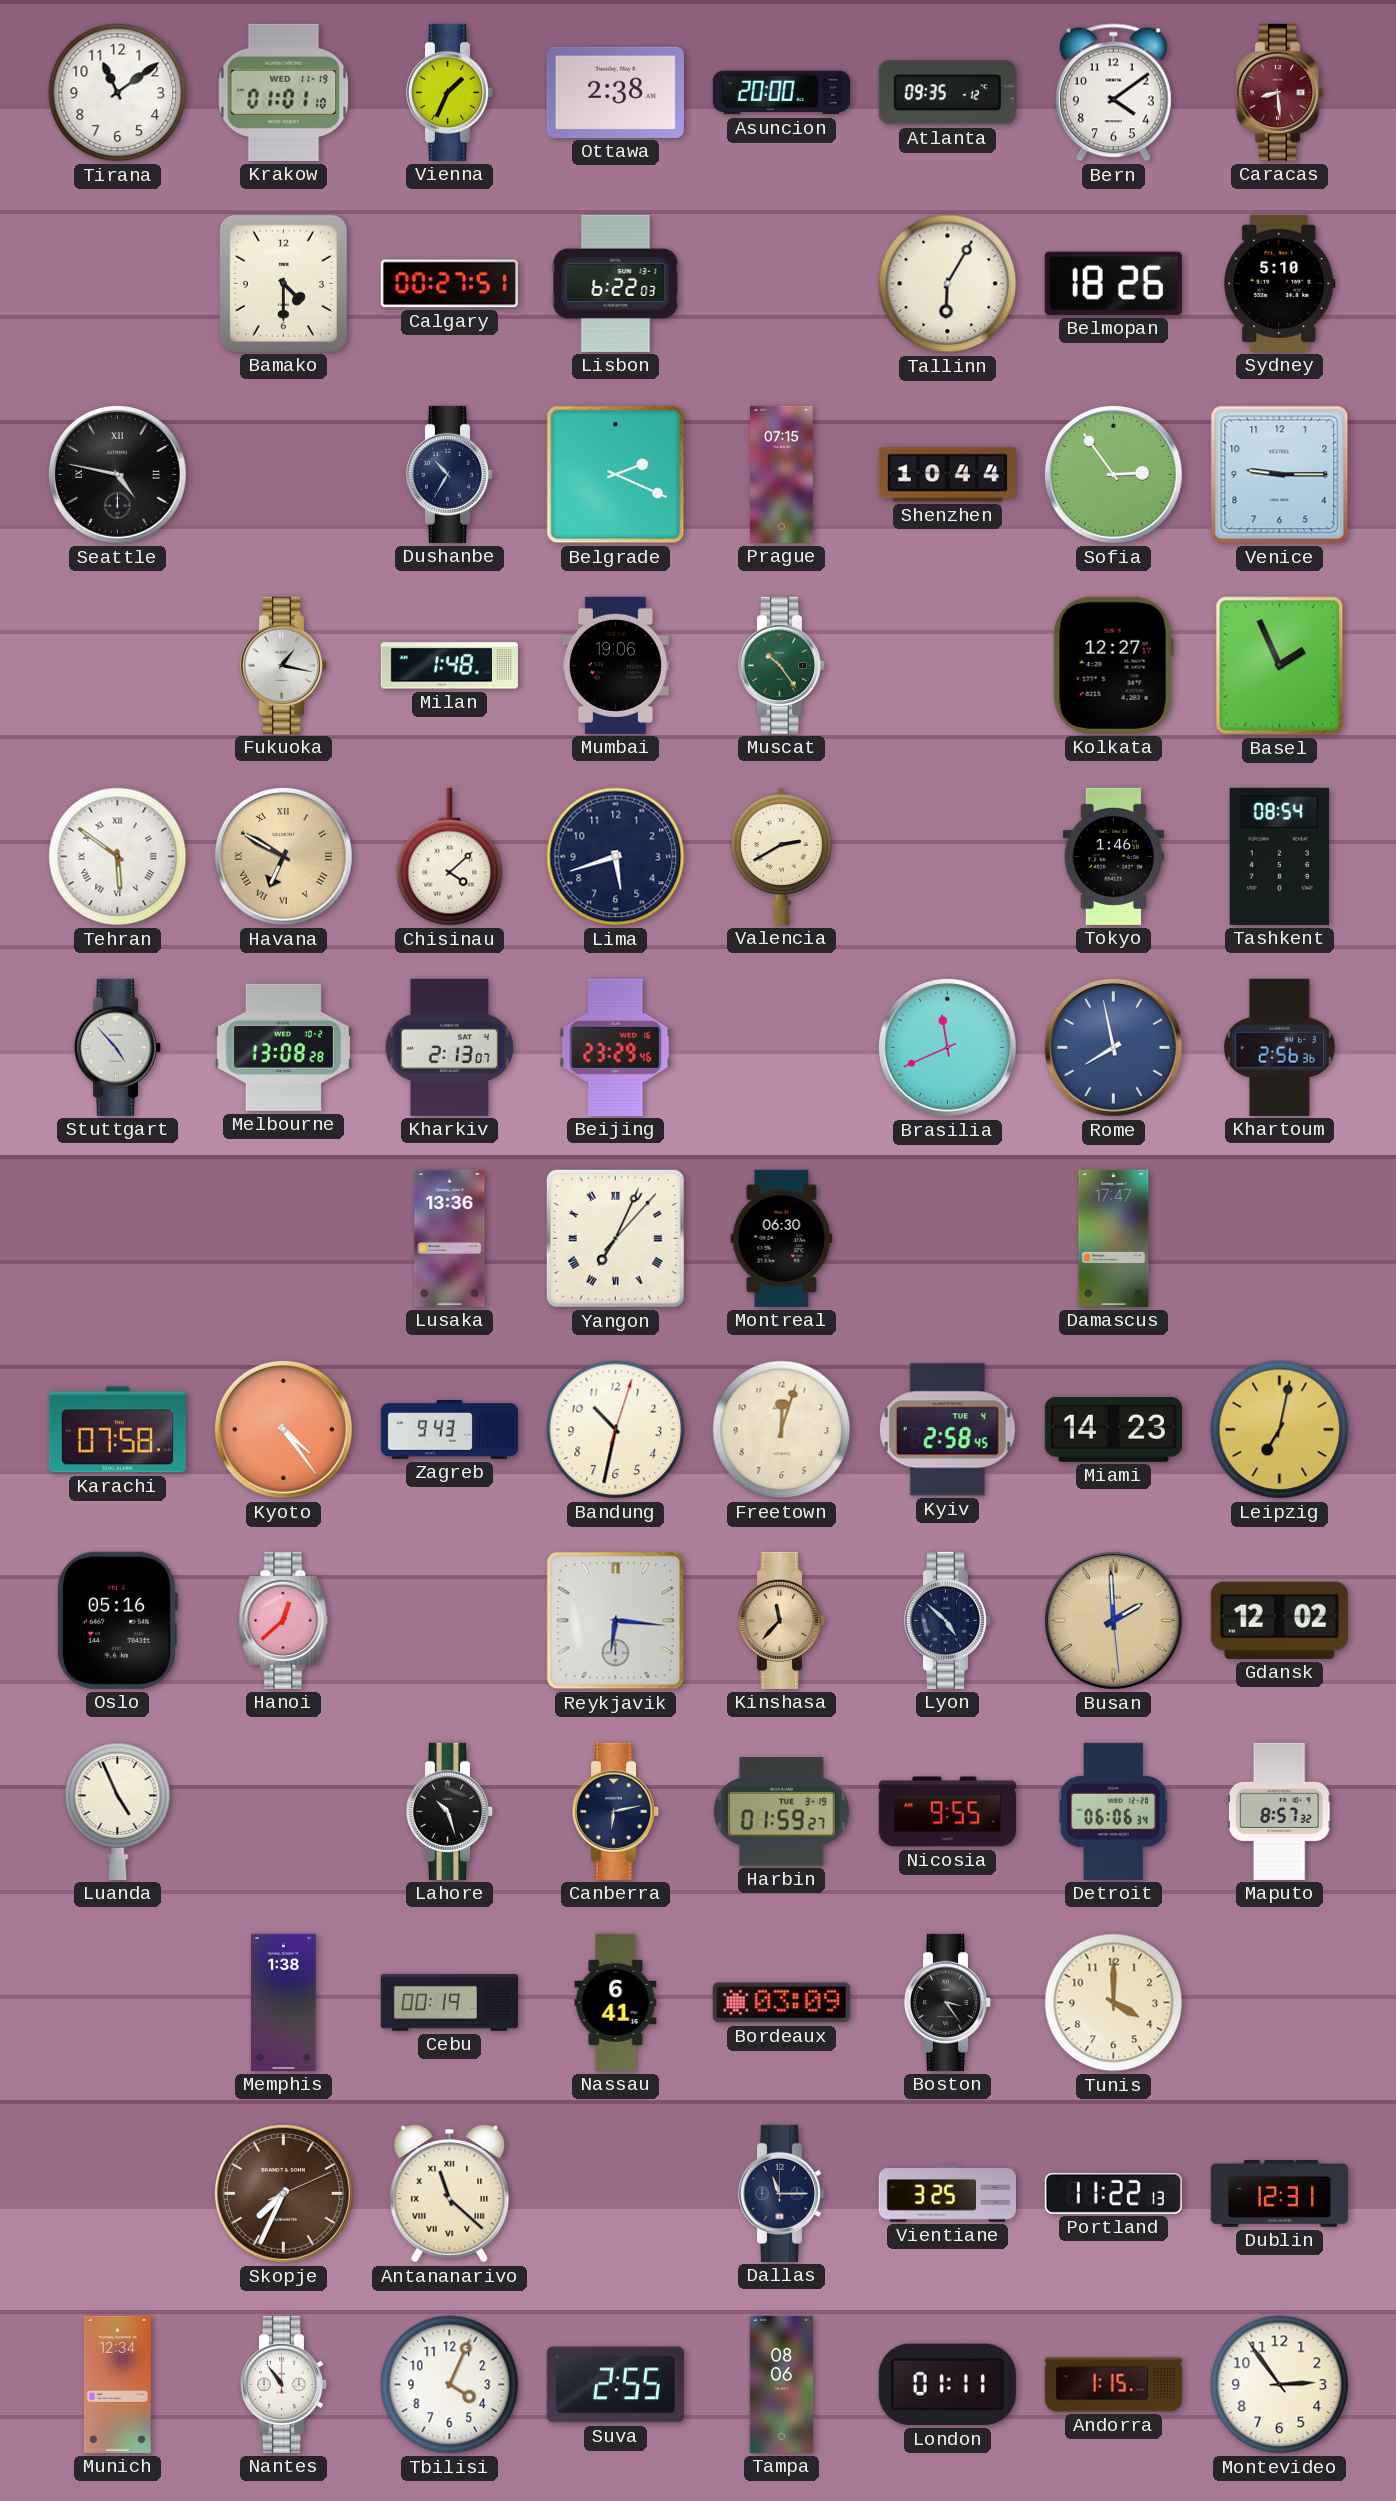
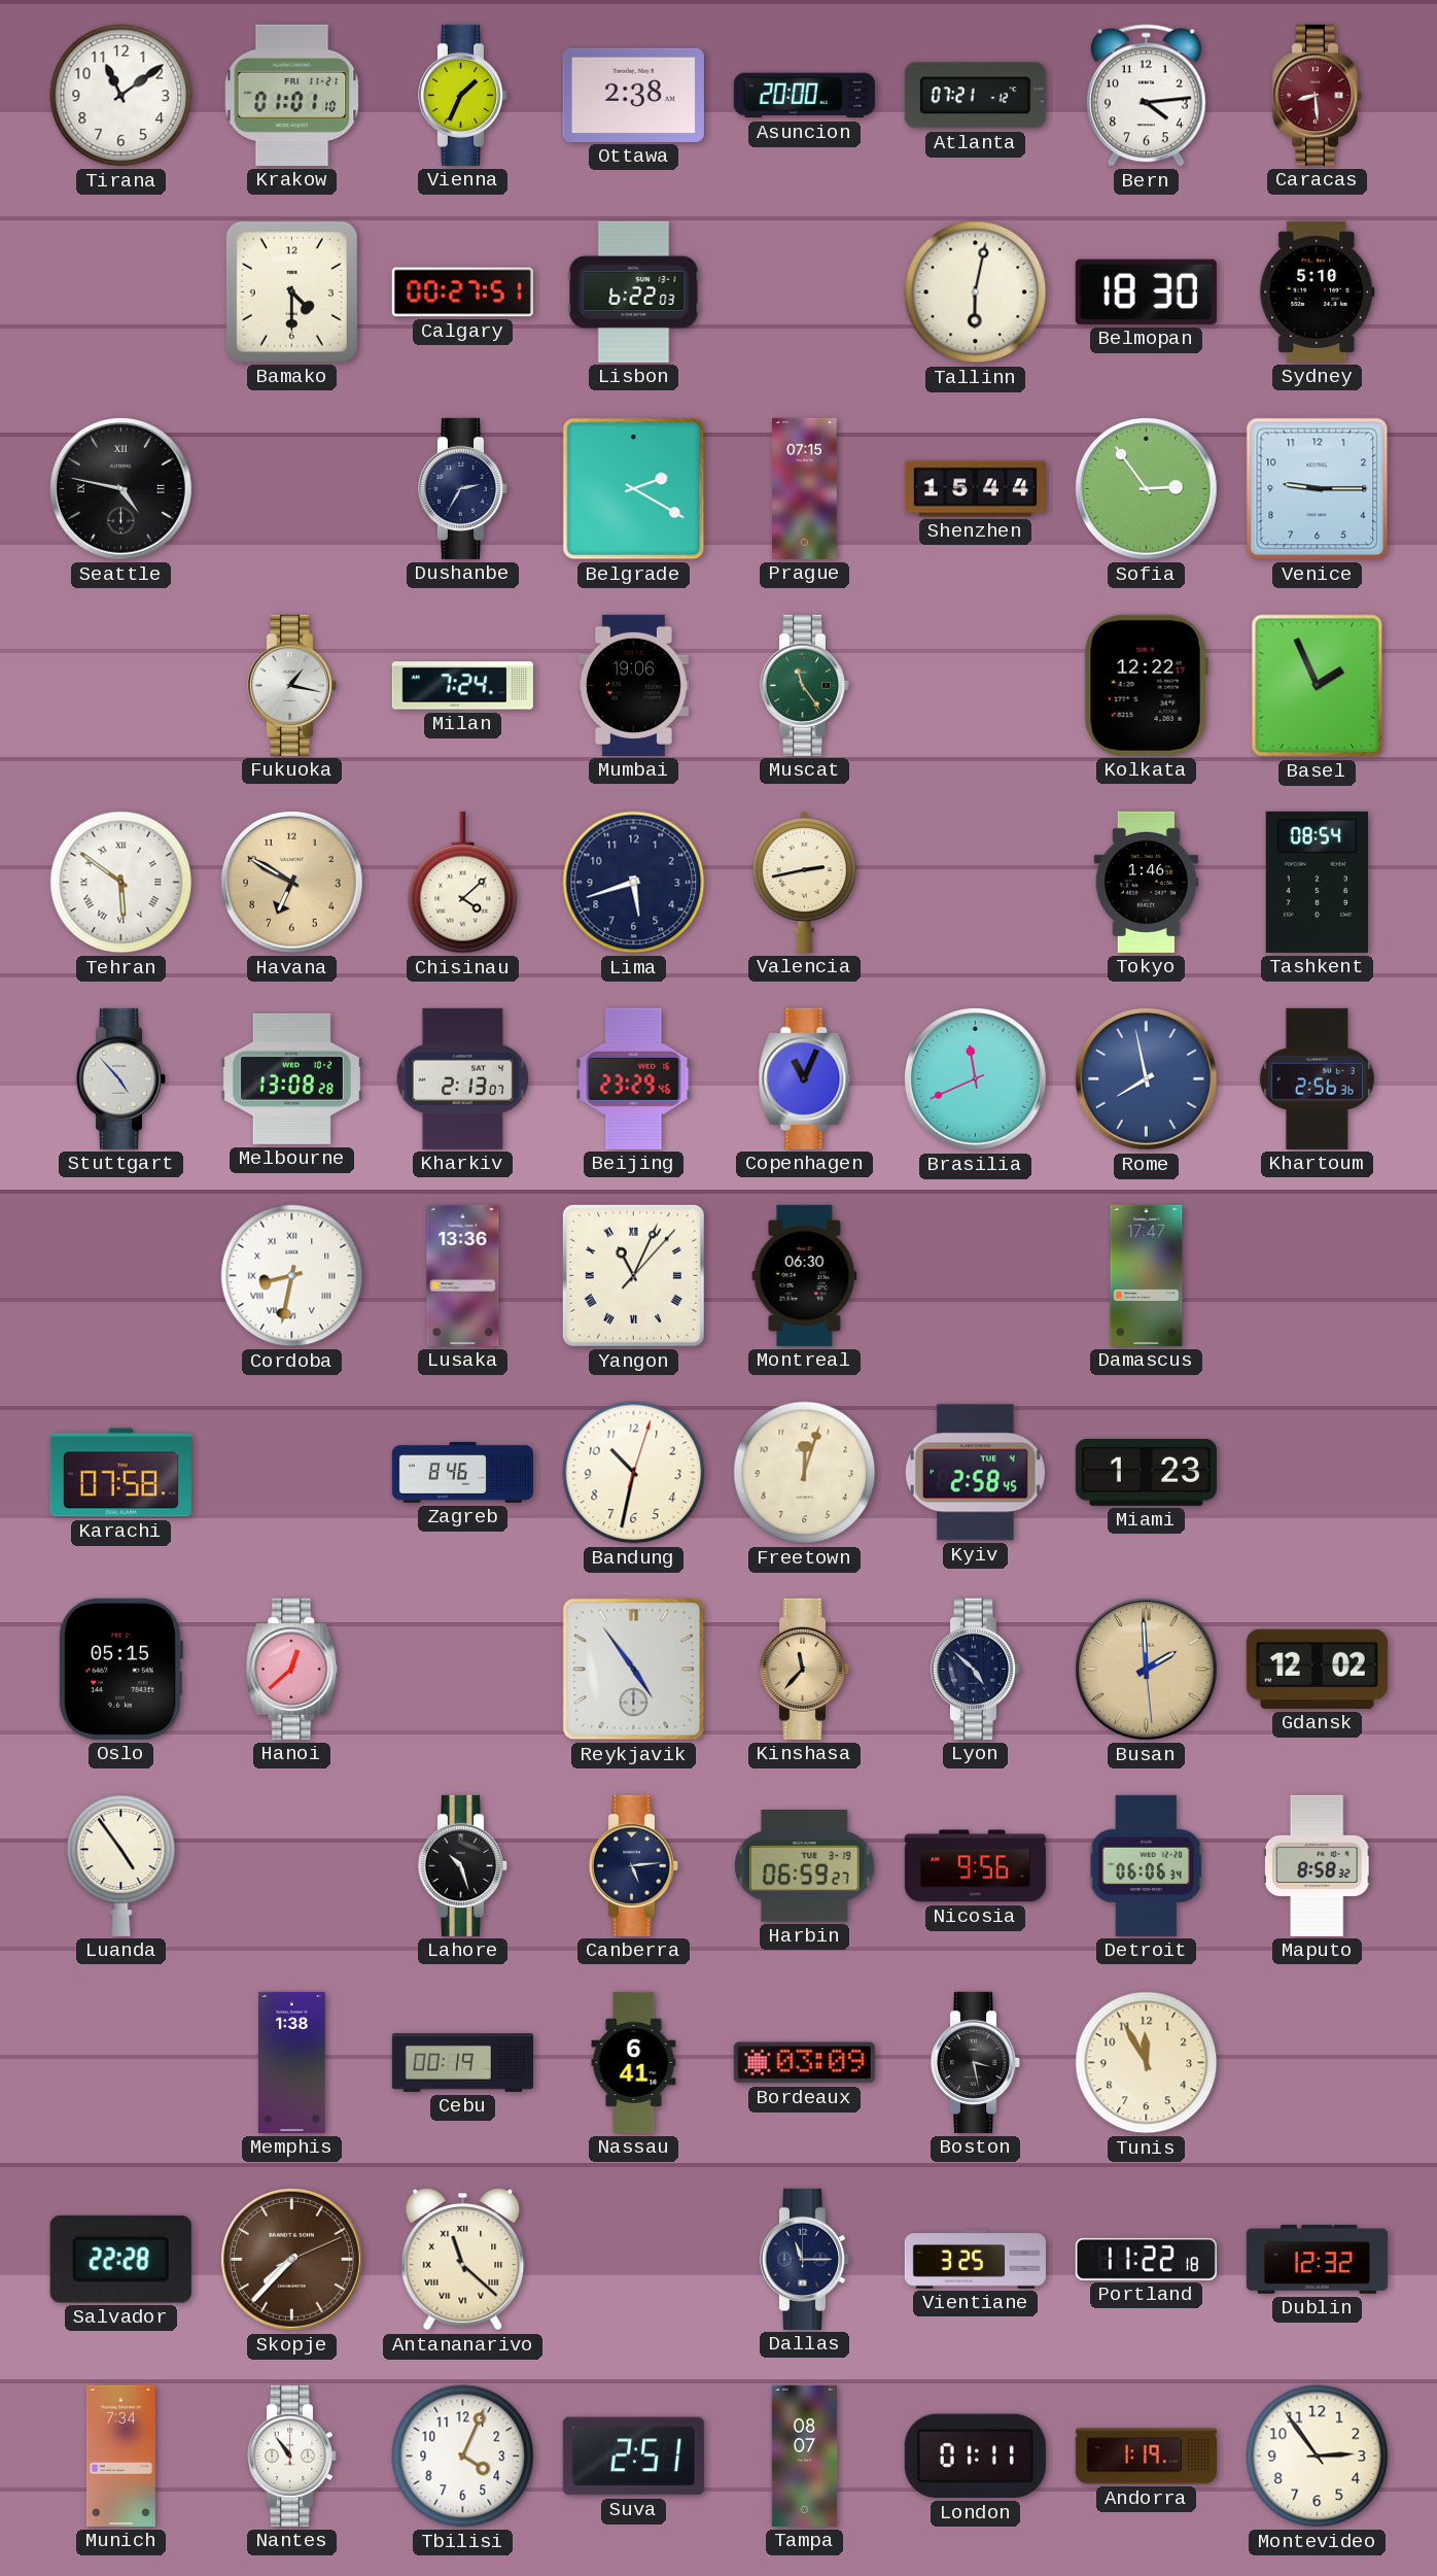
Krakow date: WED 11-19 -> FRI 11-21
Atlanta: 09:35 -> 07:21
Bern: 4:09 -> 4:14
Tallinn: 6:05 -> 6:02
Belmopan: 18:26 -> 18:30
Dushanbe: 10:35 -> 2:35
Belgrade: 2:19 -> 2:20
Shenzhen: 10:44 -> 15:44
Milan: 1:48 -> 7:24
Muscat: 10:24 -> 11:24
Kolkata: 12:27 -> 12:22
Havana numerals: Roman -> Arabic
Valencia: 2:40 -> 2:43
Copenhagen: none -> 11:04
Cordoba: none -> 8:32
Yangon: 7:04 -> 11:04
Kyoto: 4:24 -> none
Zagreb: 9:43 -> 8:46
Miami: 14:23 -> 1:23
Leipzig: 7:02 -> none
Oslo: 05:16 -> 05:15
Reykjavik: 6:16 -> 4:54
Luanda: 4:56 -> 4:54
Canberra: 6:13 -> 5:14
Harbin: 01:59 -> 06:59
Nicosia: 9:55 -> 9:56
Maputo: 8:57 -> 8:58
Boston: 3:24 -> 3:28
Tunis: 4:00 -> 11:55
Salvador: none -> 22:28
Skopje: 7:34 -> 7:37
Portland: 11:22:13 -> 11:22:18
Dublin: 12:31 -> 12:32
Munich: 12:34 -> 7:34
Suva: 2:55 -> 2:51
Tampa: 08:06 -> 08:07
Andorra: 1:15 -> 1:19
